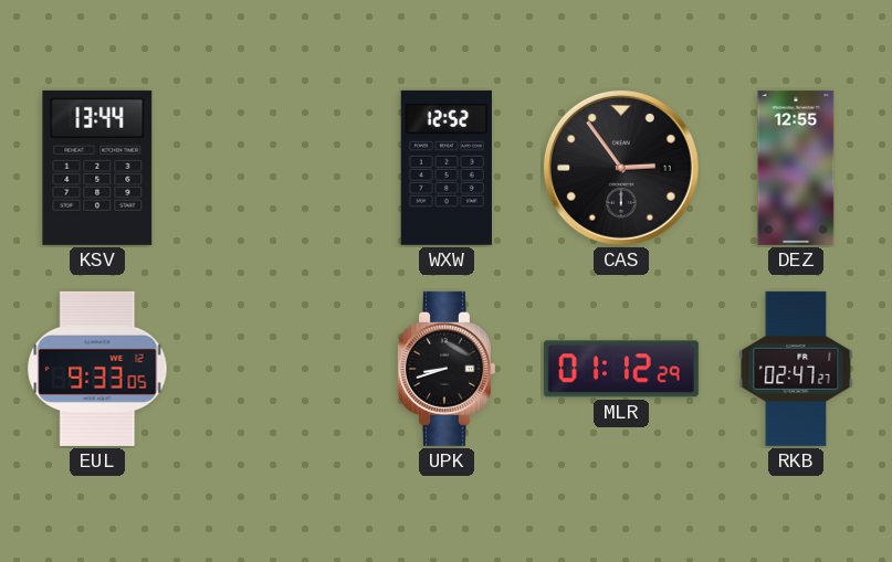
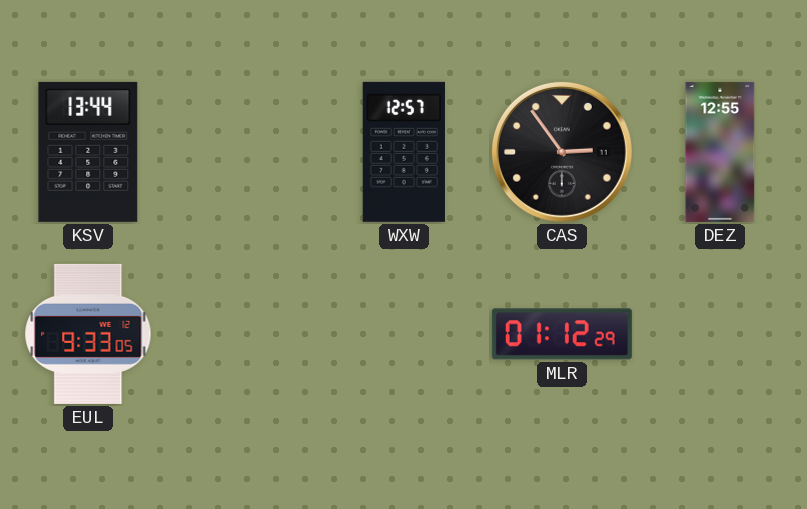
WXW: 12:52 -> 12:57
UPK: 8:42 -> none
RKB: 02:47 -> none
